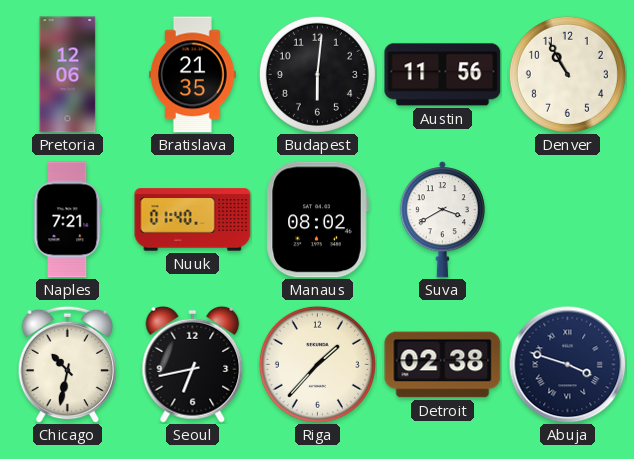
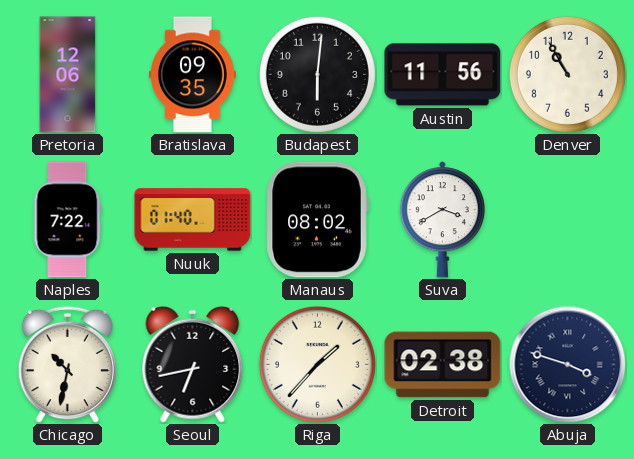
Bratislava: 21:35 -> 09:35
Naples: 7:21 -> 7:22
